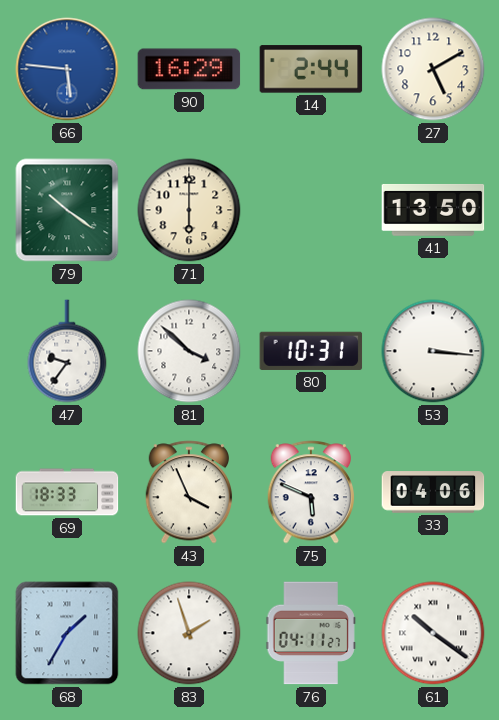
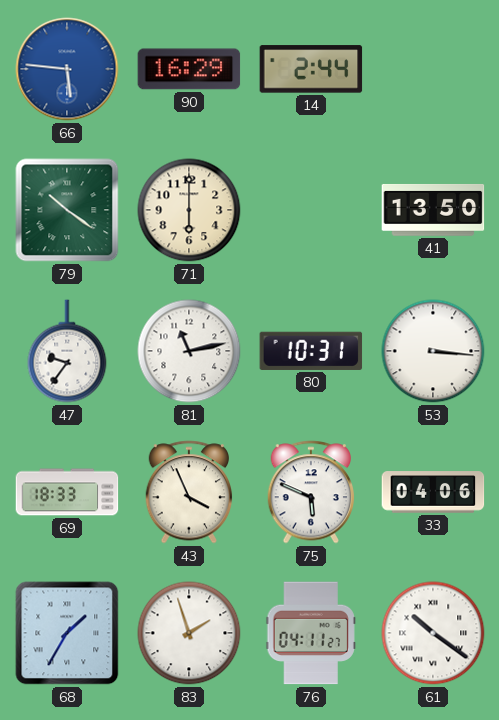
27: 5:10 -> none
81: 3:52 -> 11:13
